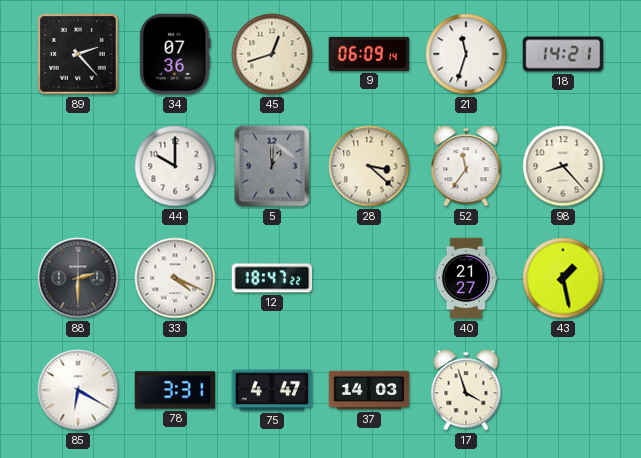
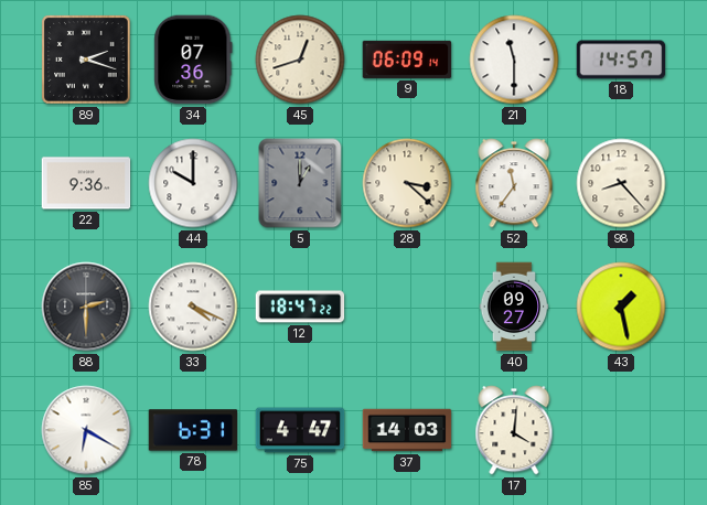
89: 2:23 -> 2:18
21: 11:33 -> 11:30
18: 14:21 -> 14:57
22: none -> 9:36
40: 21:27 -> 09:27
78: 3:31 -> 6:31
17: 3:57 -> 4:01
